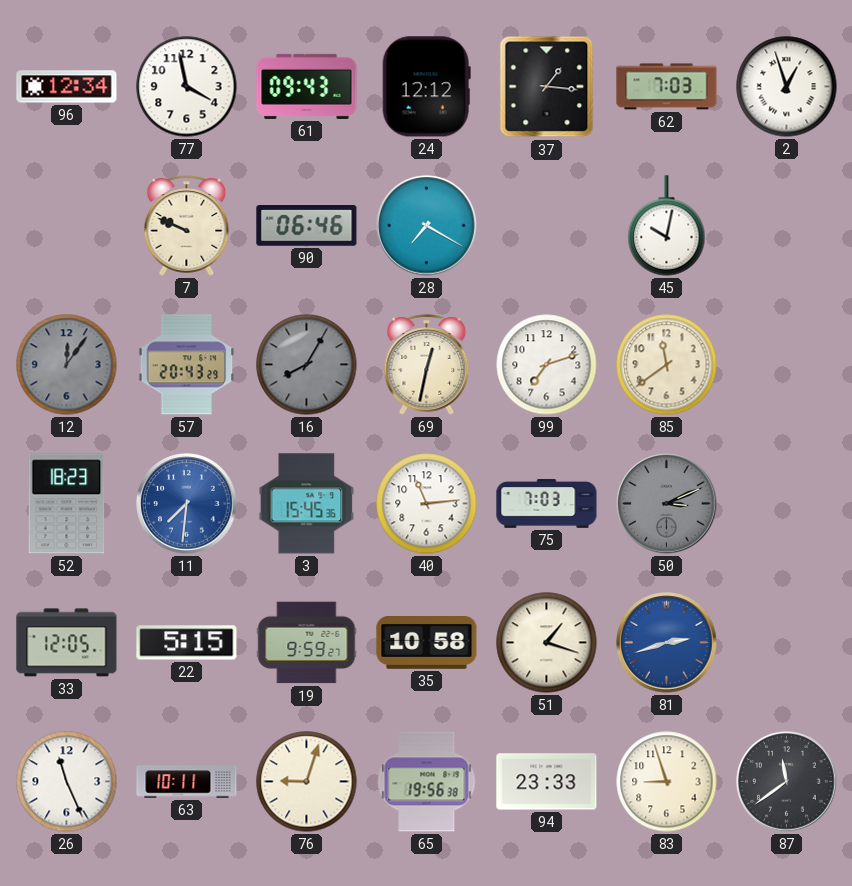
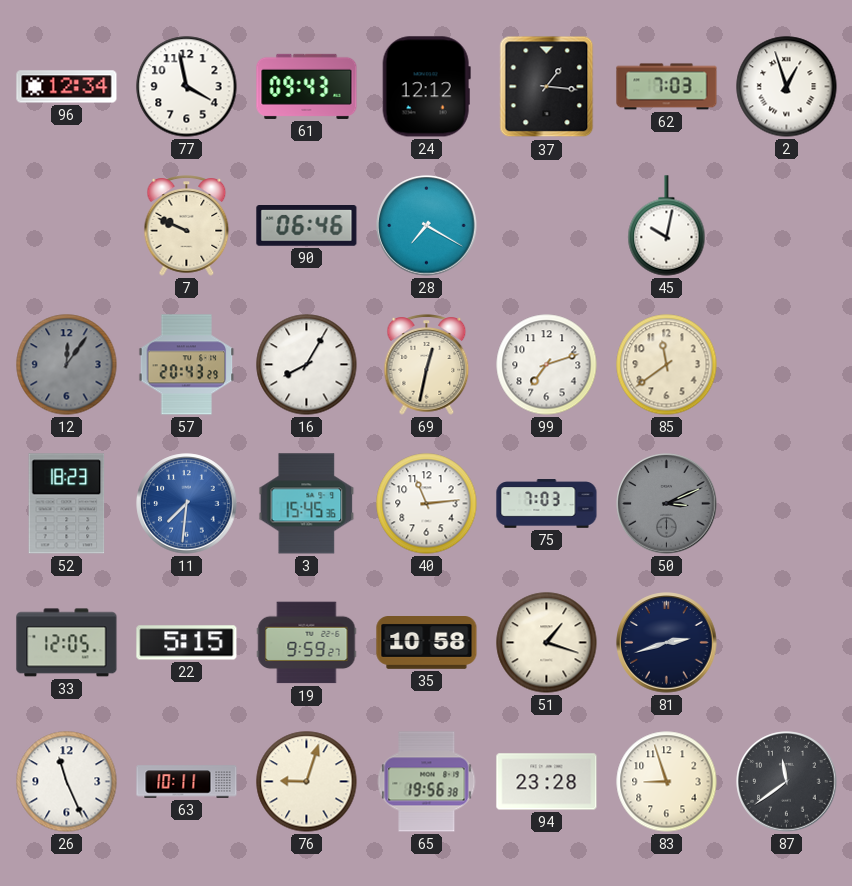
16 dial: grey -> white
81 dial: blue -> navy
94: 23:33 -> 23:28
